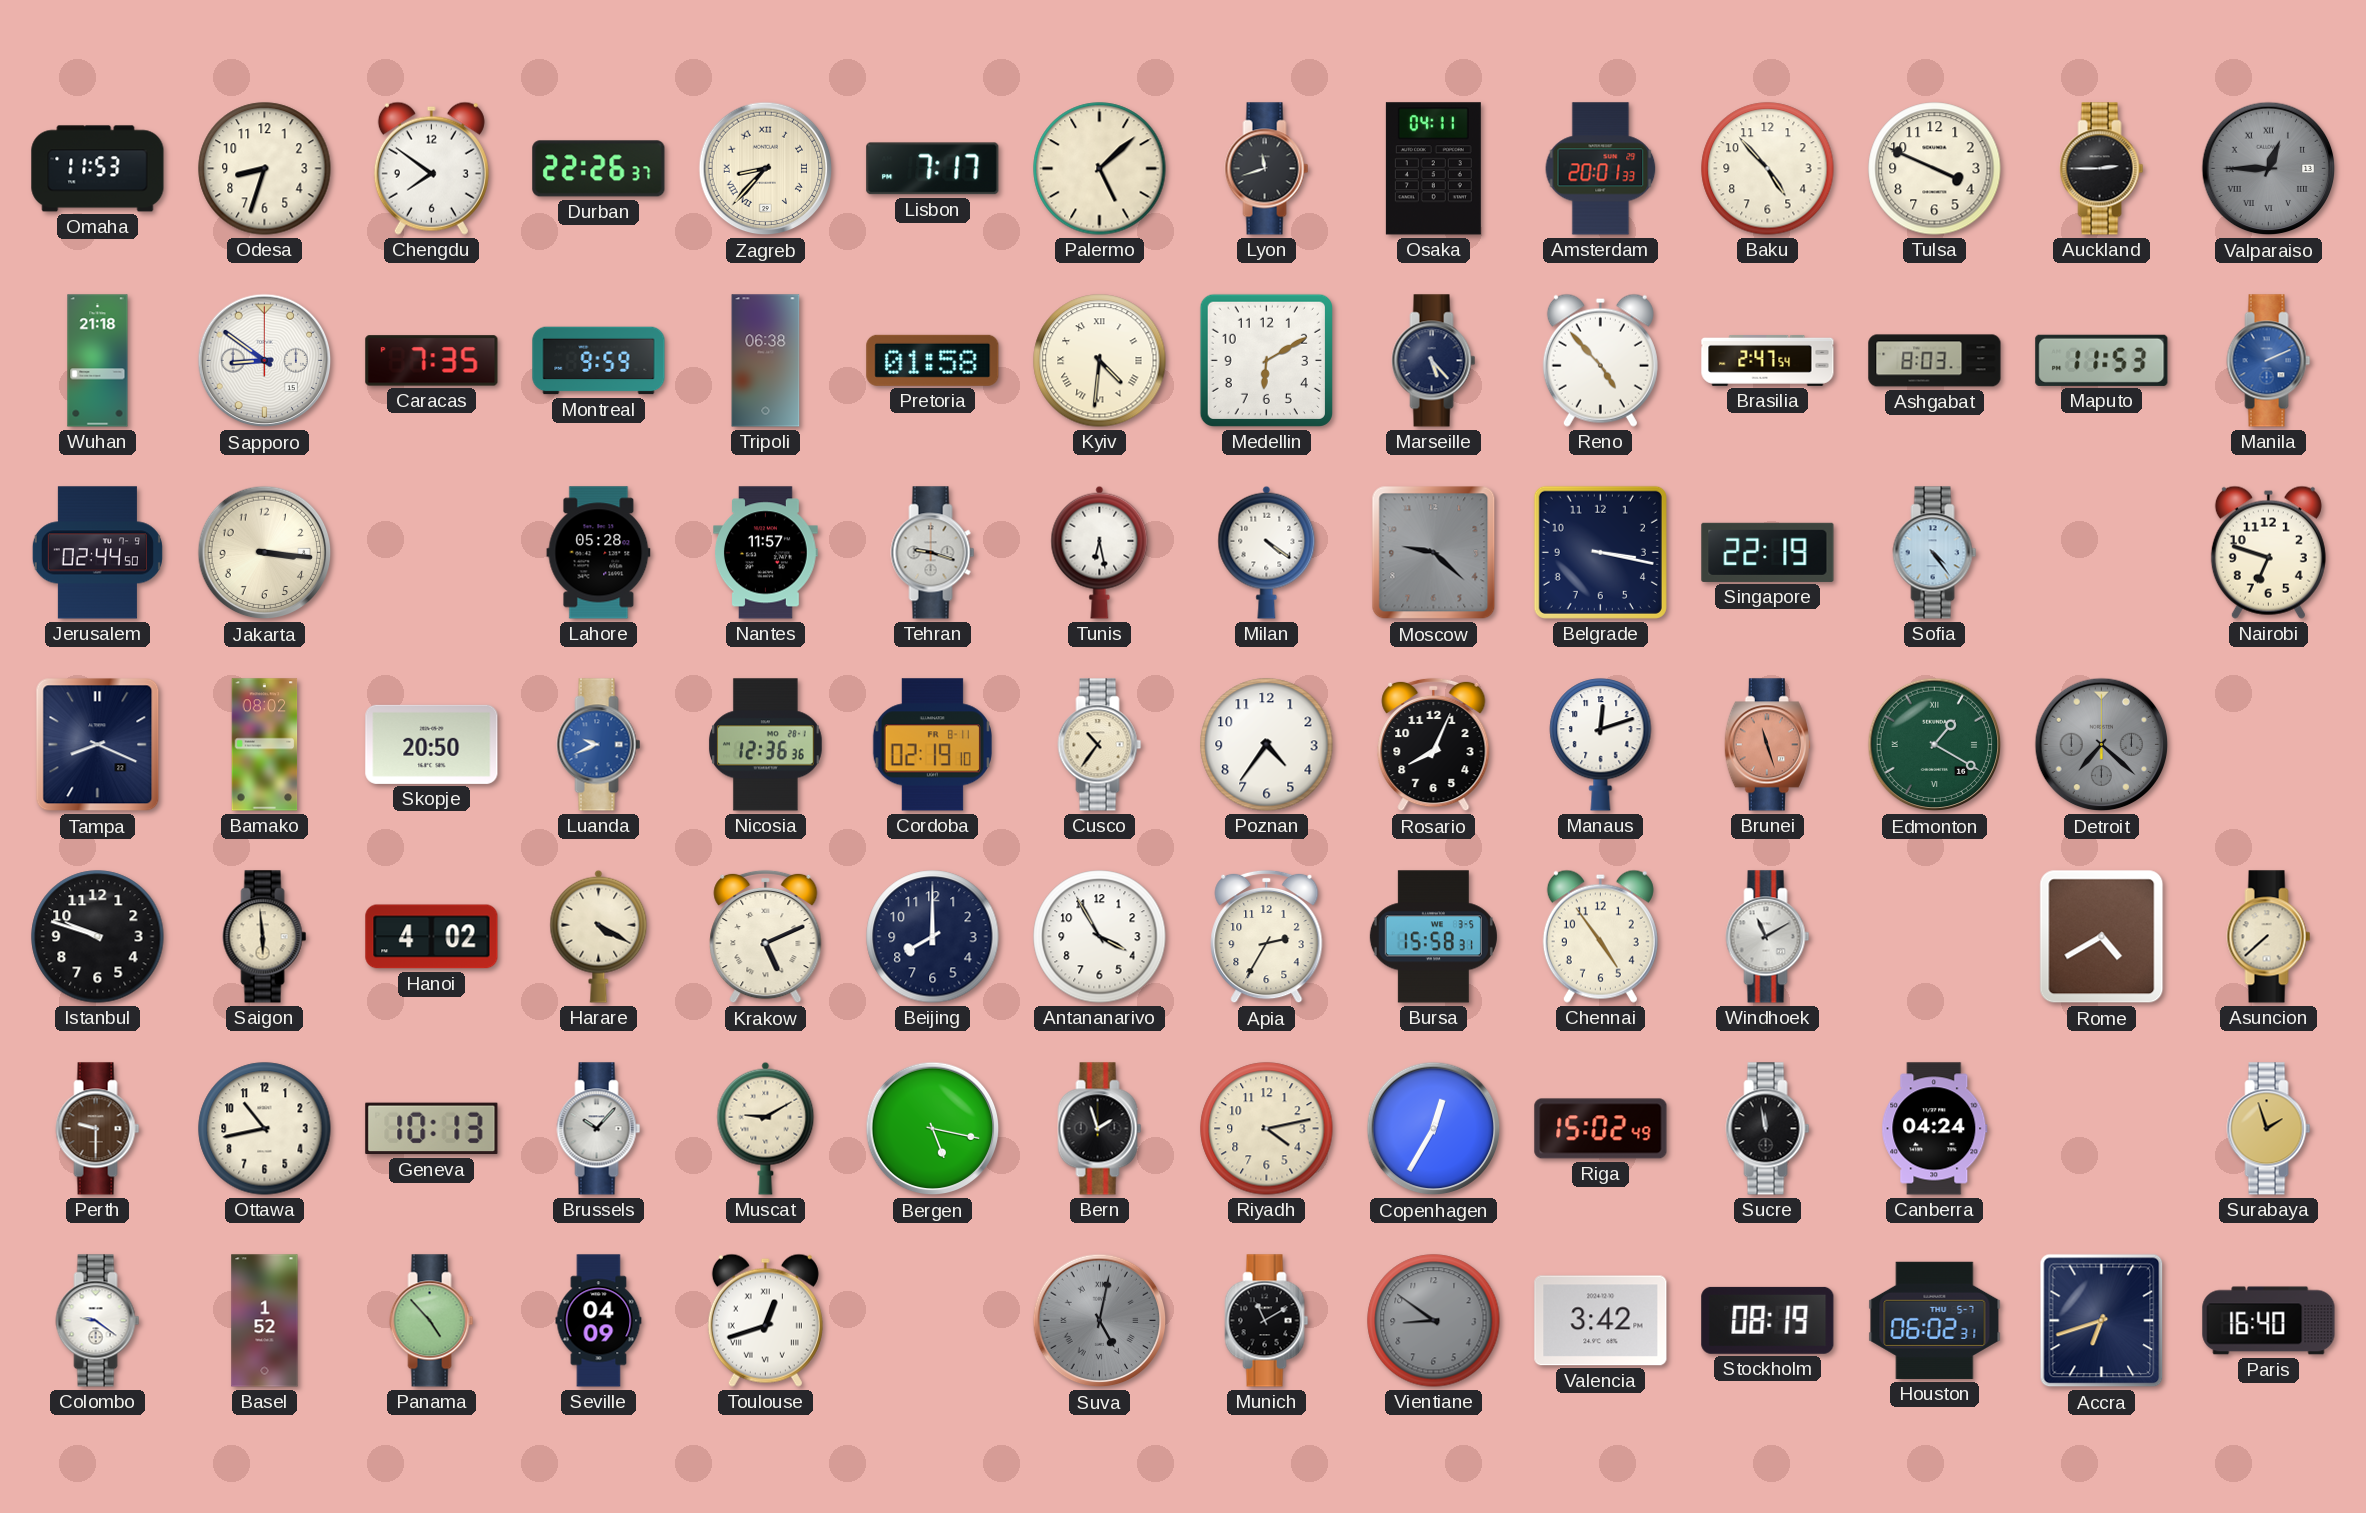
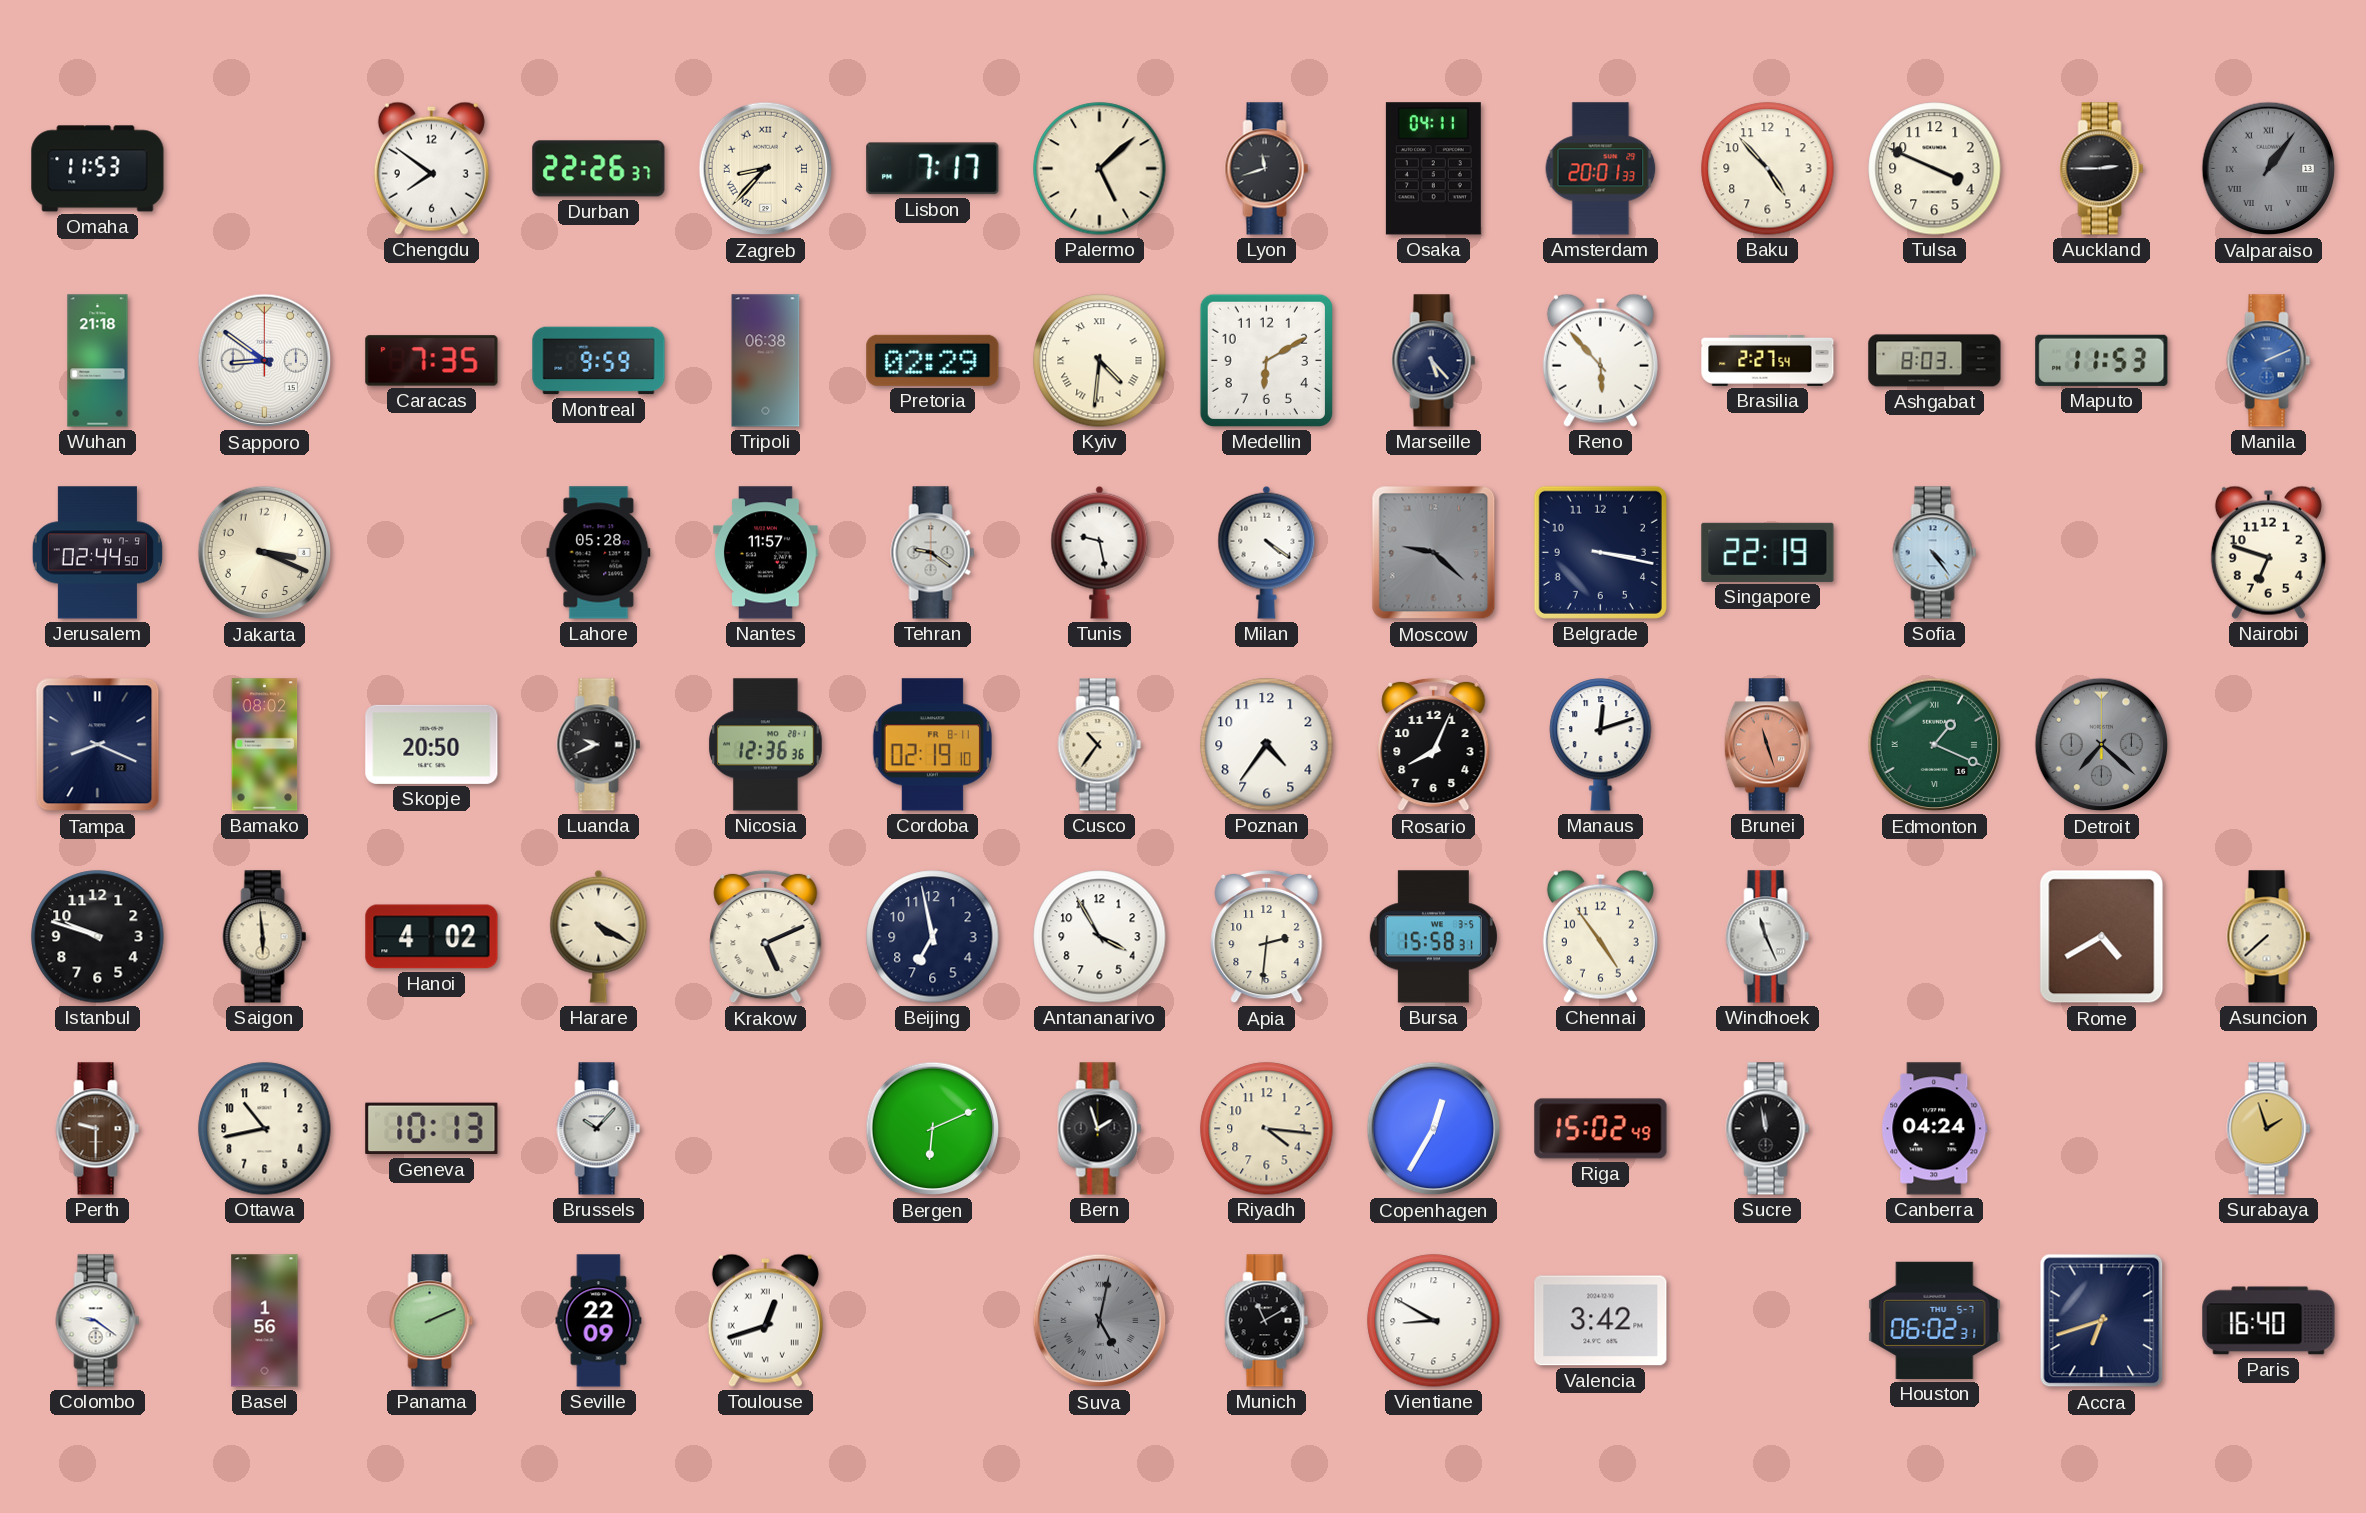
Odesa: 8:33 -> none
Valparaiso: 12:45 -> 1:06
Pretoria: 01:58 -> 02:29
Reno: 4:53 -> 5:53
Brasilia: 2:47 -> 2:27
Jakarta: 3:16 -> 3:19
Tehran: 9:18 -> 9:21
Tunis: 6:28 -> 9:28
Luanda dial: blue -> black
Edmonton: 1:20 -> 1:19
Beijing: 8:00 -> 6:58
Apia: 2:35 -> 2:31
Windhoek: 11:10 -> 11:26
Muscat: 9:10 -> none
Bergen: 5:17 -> 6:11
Riyadh: 4:13 -> 4:16
Basel: 1:52 -> 1:56
Panama: 4:53 -> 2:11
Seville: 04:09 -> 22:09
Vientiane: 8:51 -> 8:50
Vientiane dial: grey -> white
Stockholm: 08:19 -> none
